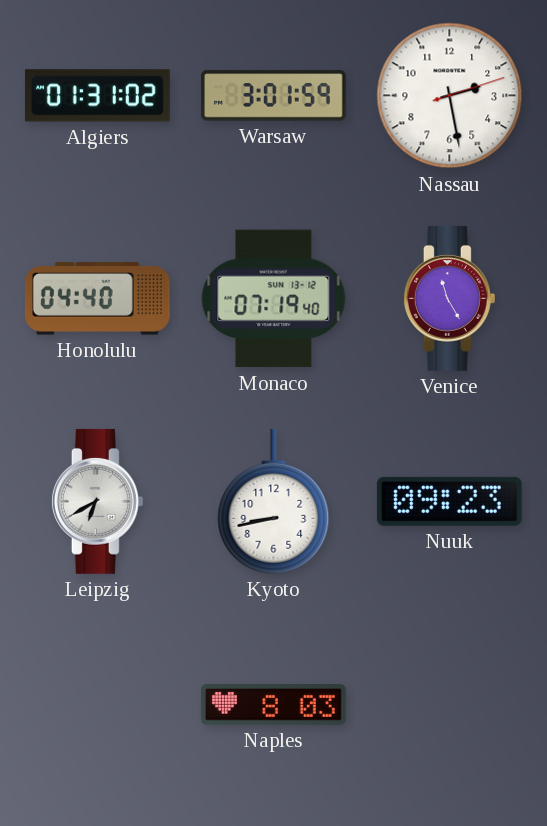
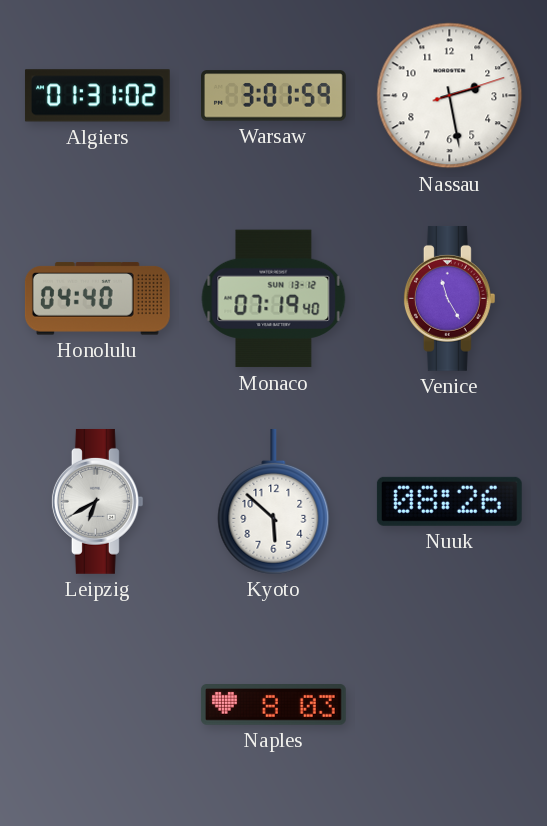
Kyoto: 8:43 -> 5:52
Nuuk: 09:23 -> 08:26
